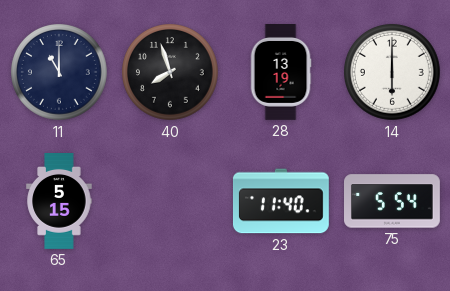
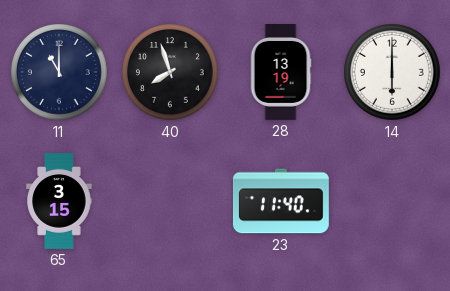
65: 5:15 -> 3:15
75: 5:54 -> none
